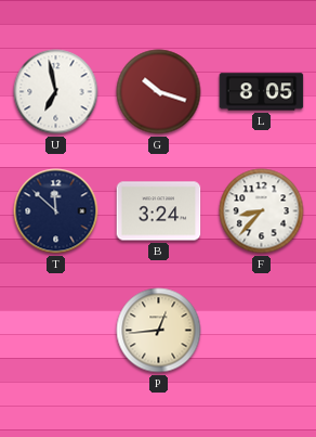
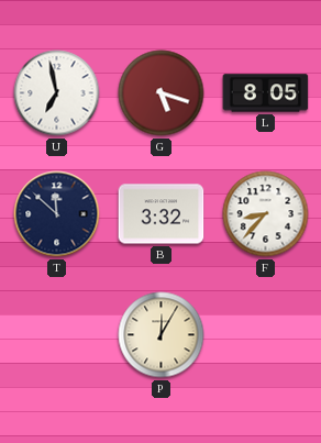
G: 10:18 -> 5:18
B: 3:24 -> 3:32
P: 12:44 -> 12:05
